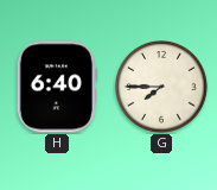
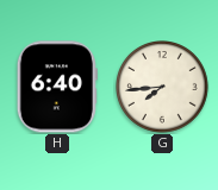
G: 7:45 -> 7:44
